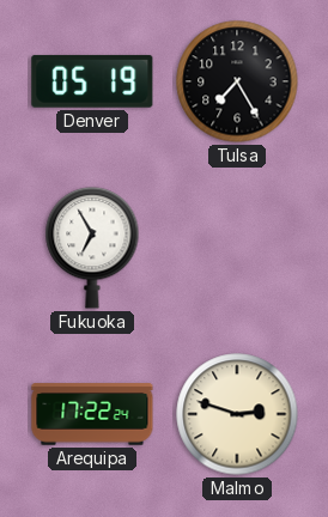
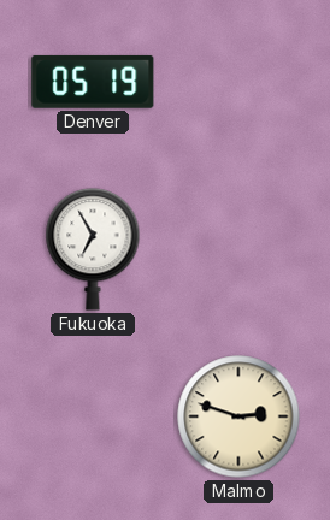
Tulsa: 7:25 -> none
Arequipa: 17:22 -> none
